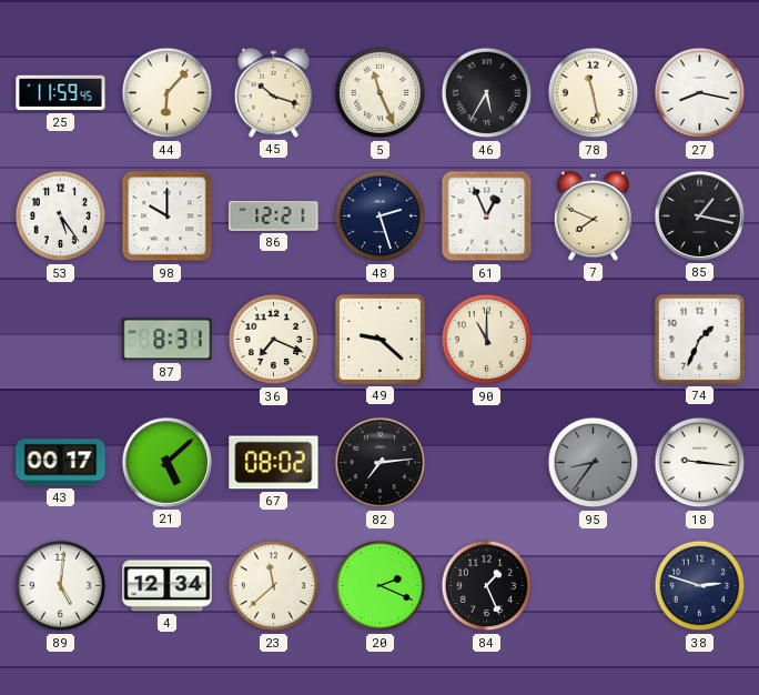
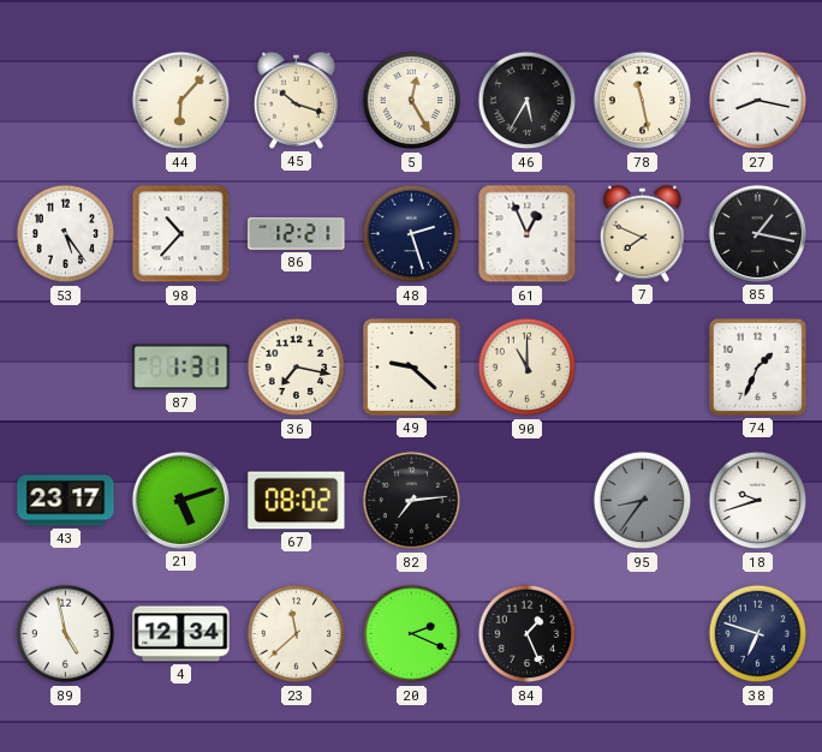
25: 11:59 -> none
5: 11:26 -> 12:25
98: 10:00 -> 10:37
87: 8:31 -> 1:31
36: 7:19 -> 7:17
43: 00:17 -> 23:17
21: 5:08 -> 5:12
18: 9:16 -> 9:42
89: 5:01 -> 4:58
38: 2:48 -> 6:48
